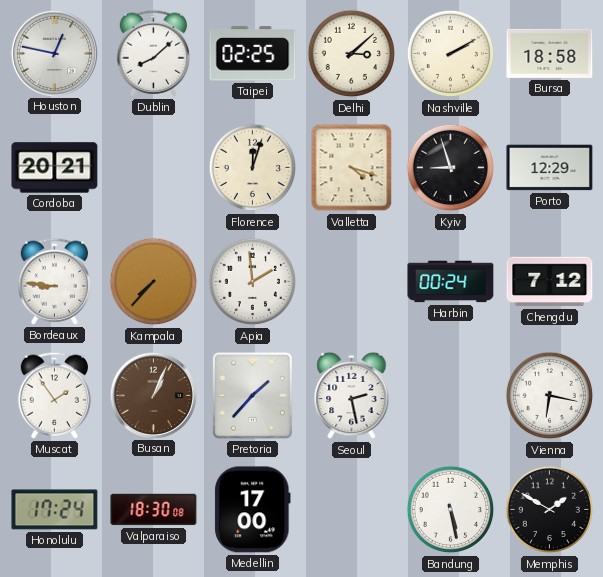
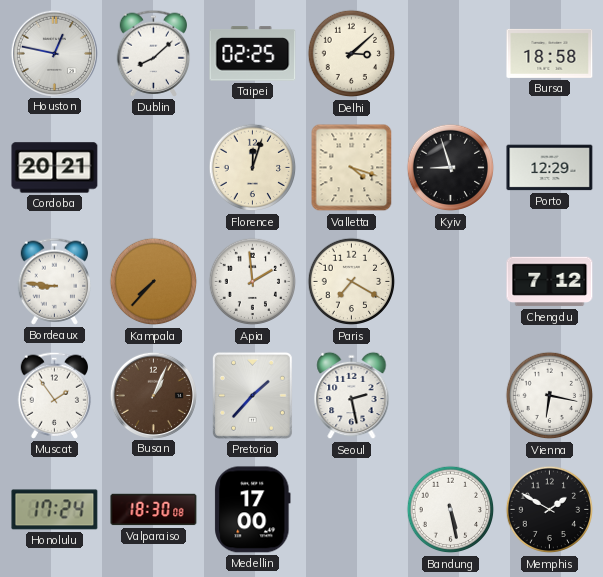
Nashville: 2:10 -> none
Paris: none -> 7:20
Harbin: 00:24 -> none
